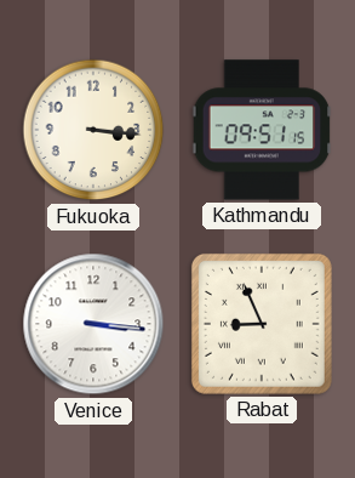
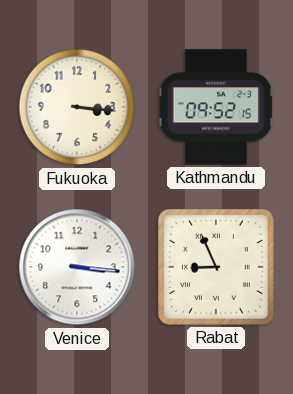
Kathmandu: 09:51 -> 09:52
